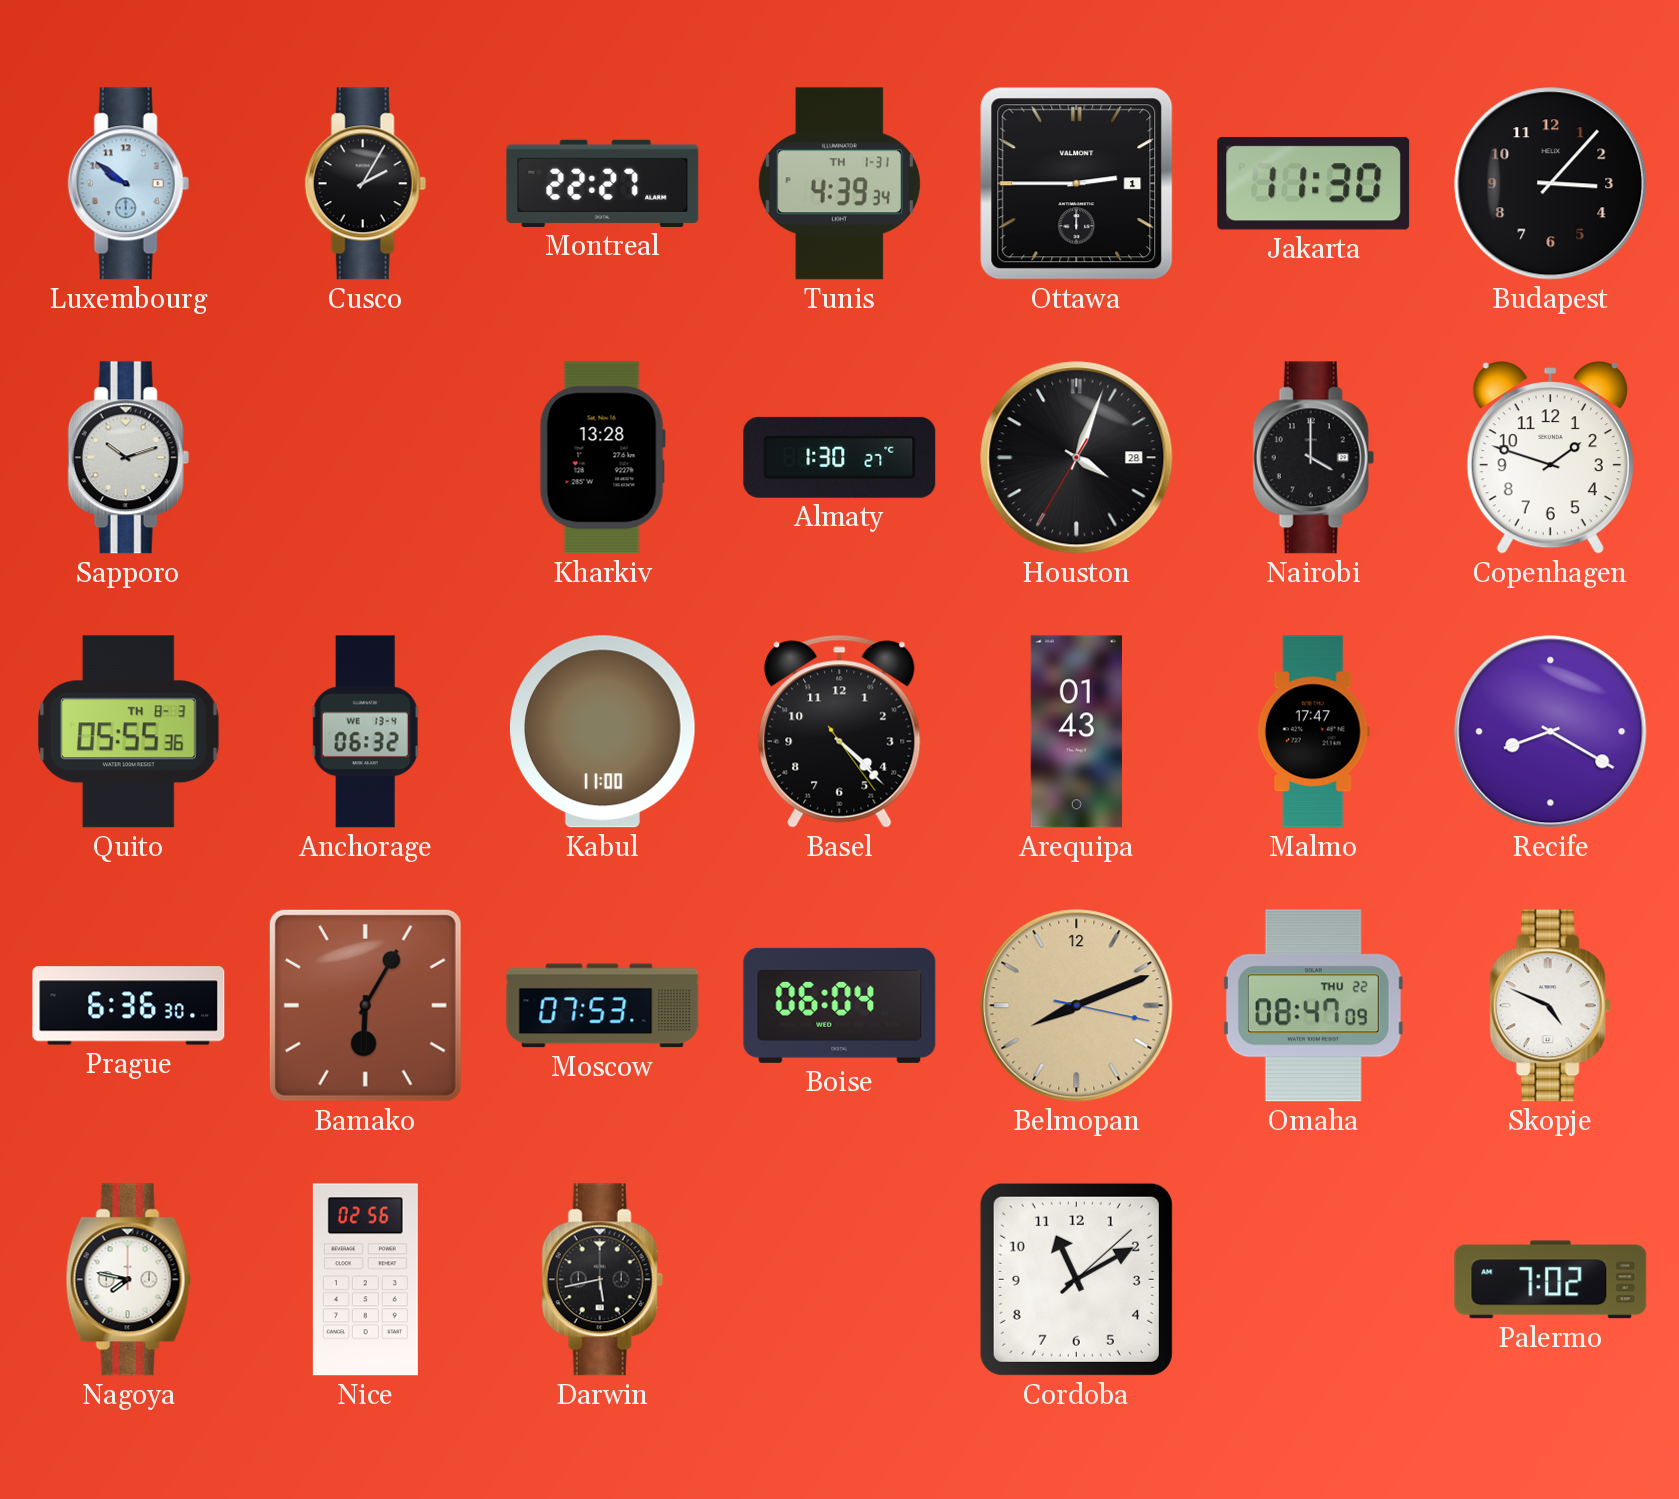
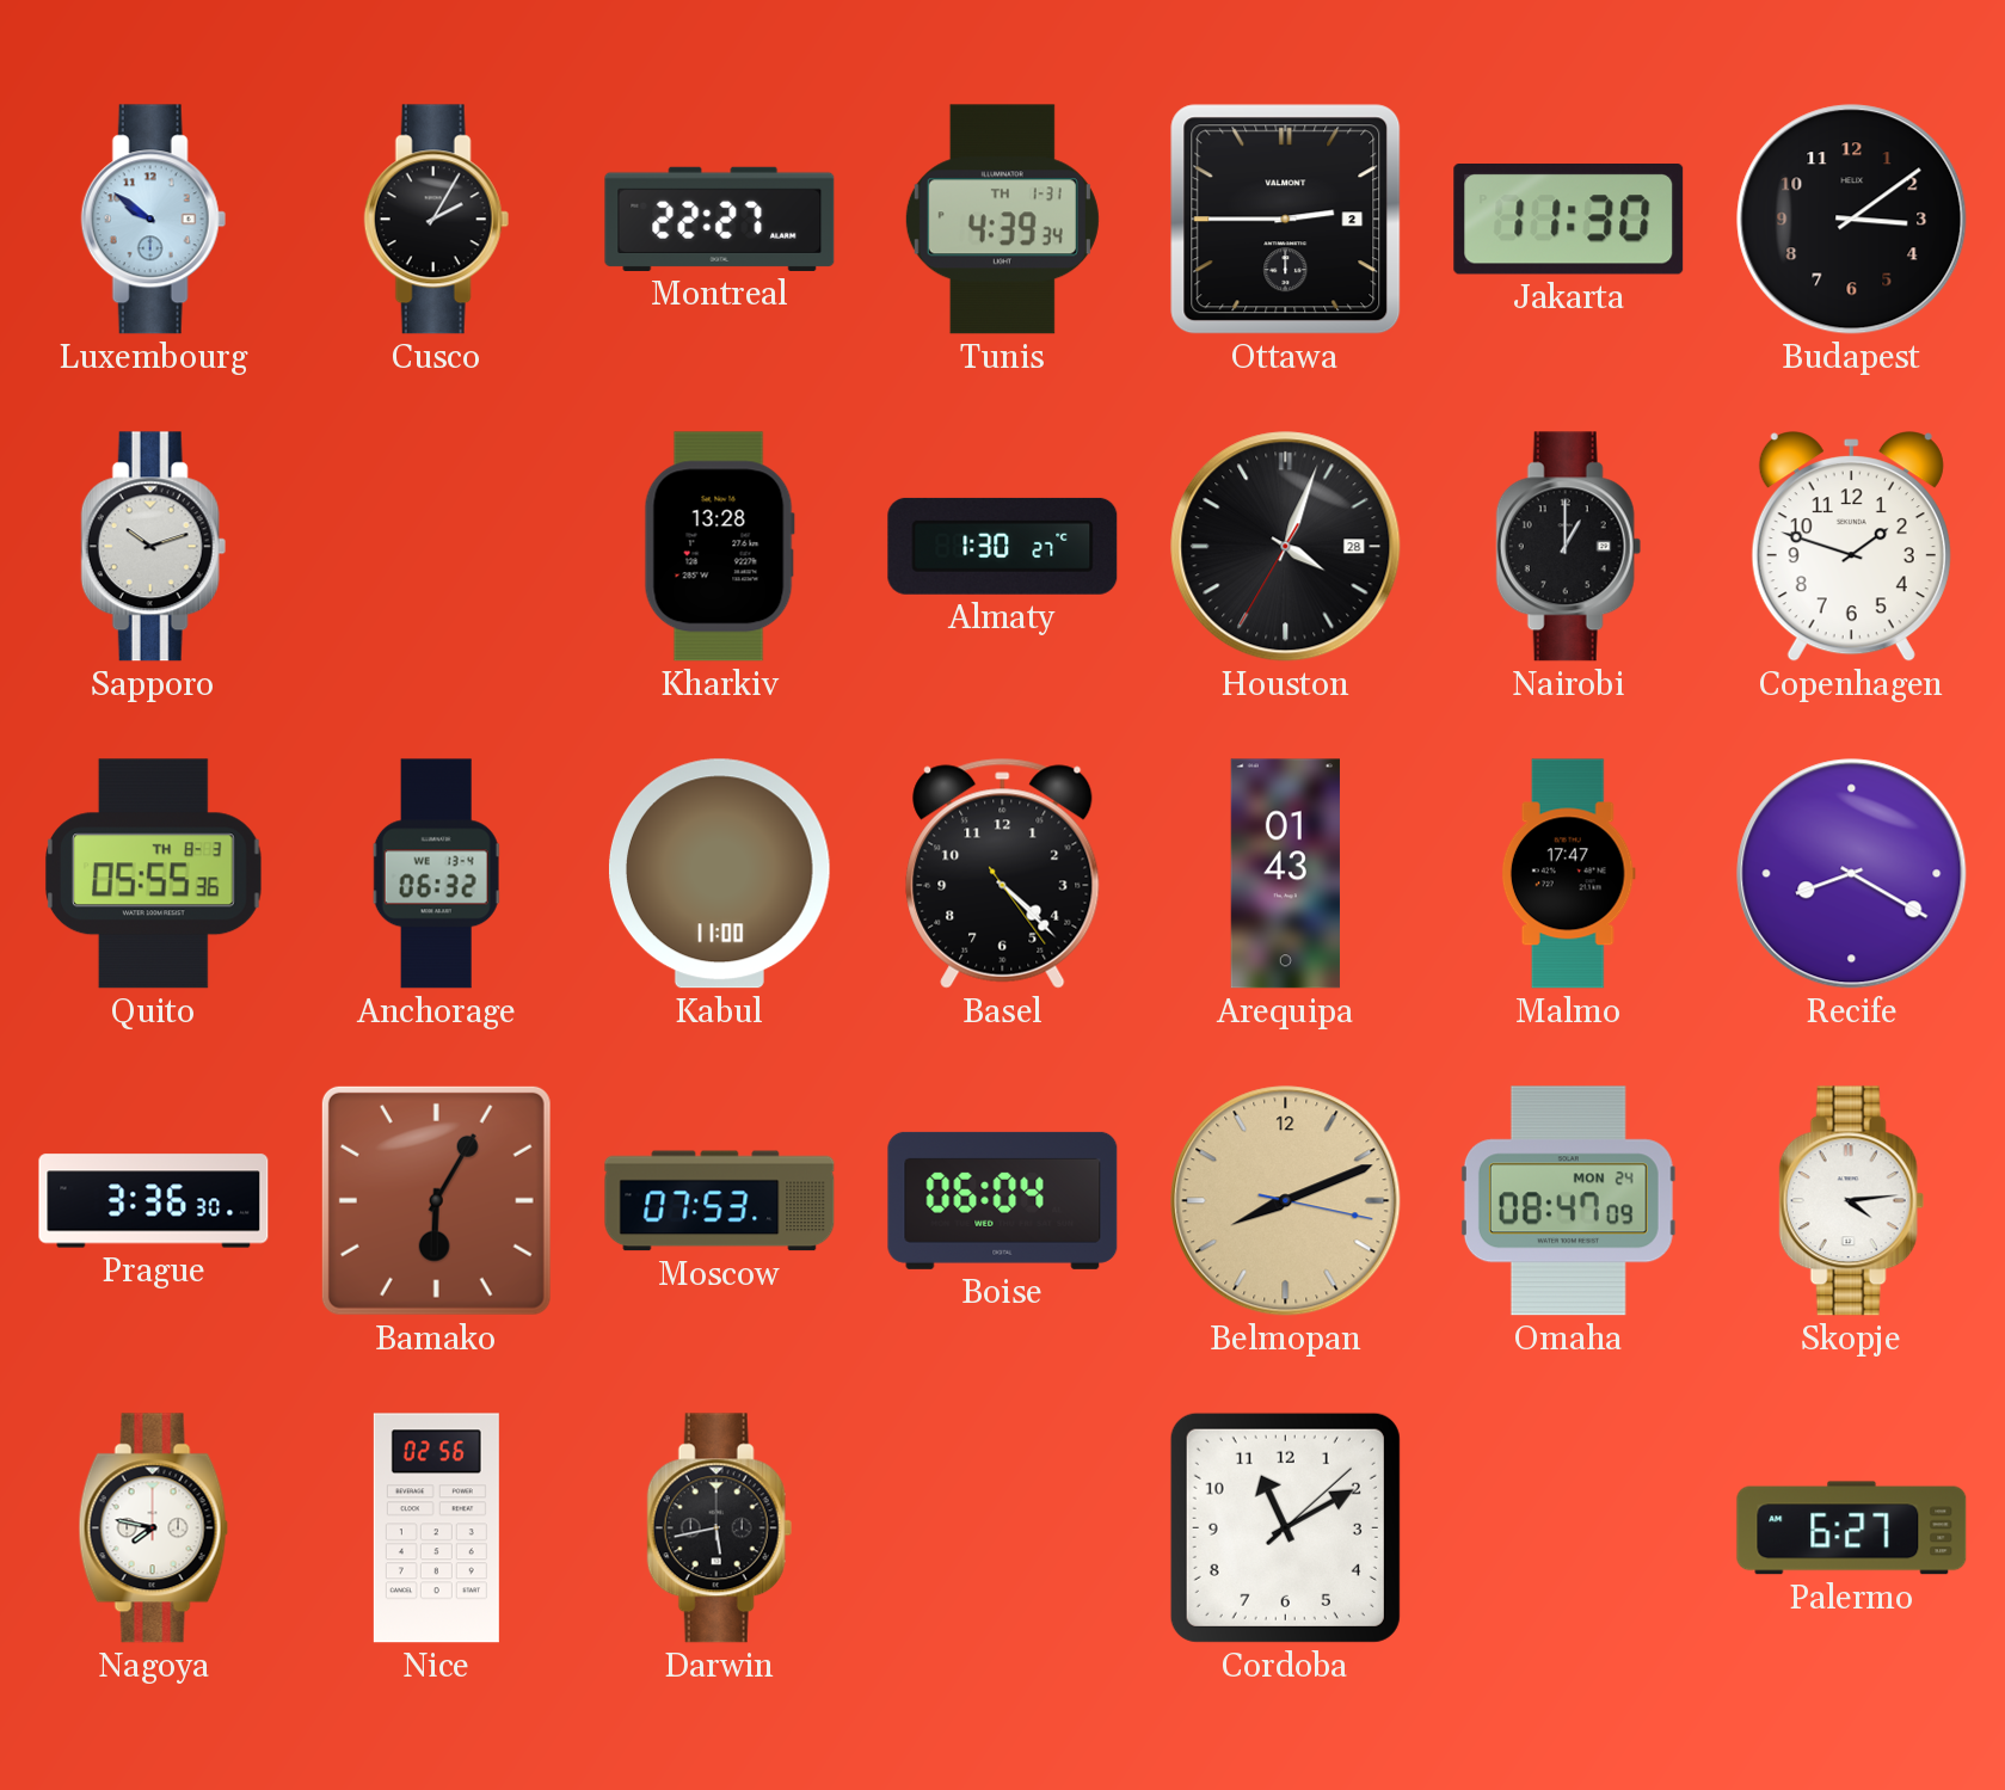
Ottawa date: 1 -> 2
Budapest: 3:07 -> 3:09
Nairobi: 4:00 -> 1:00
Prague: 6:36 -> 3:36
Omaha date: THU 22 -> MON 24
Skopje: 4:49 -> 4:14
Palermo: 7:02 -> 6:27
